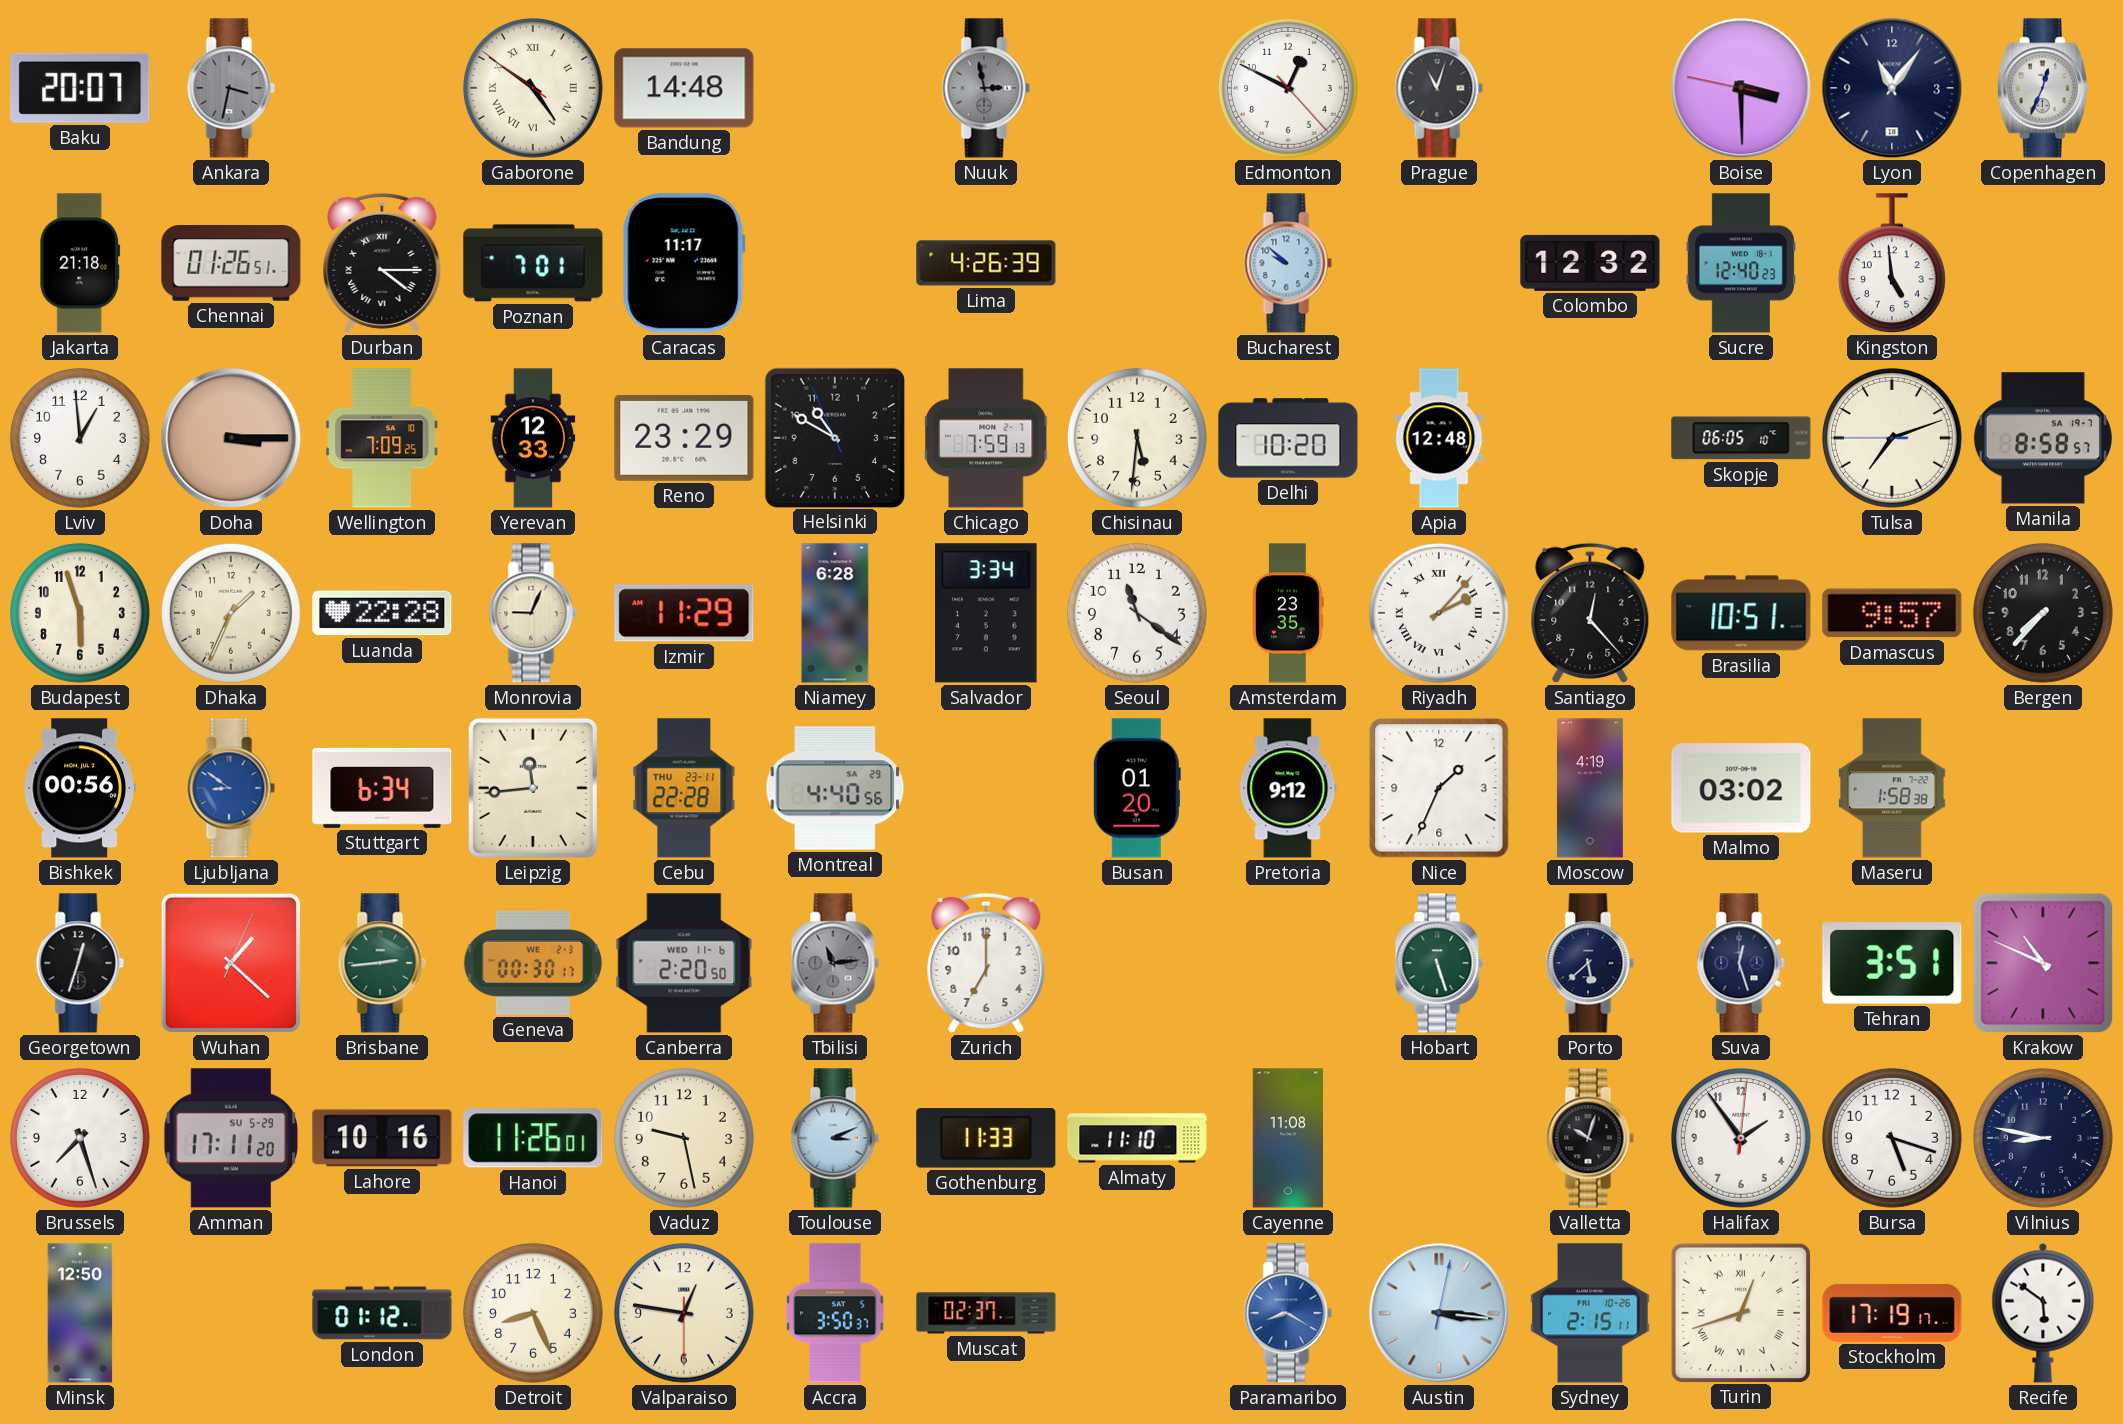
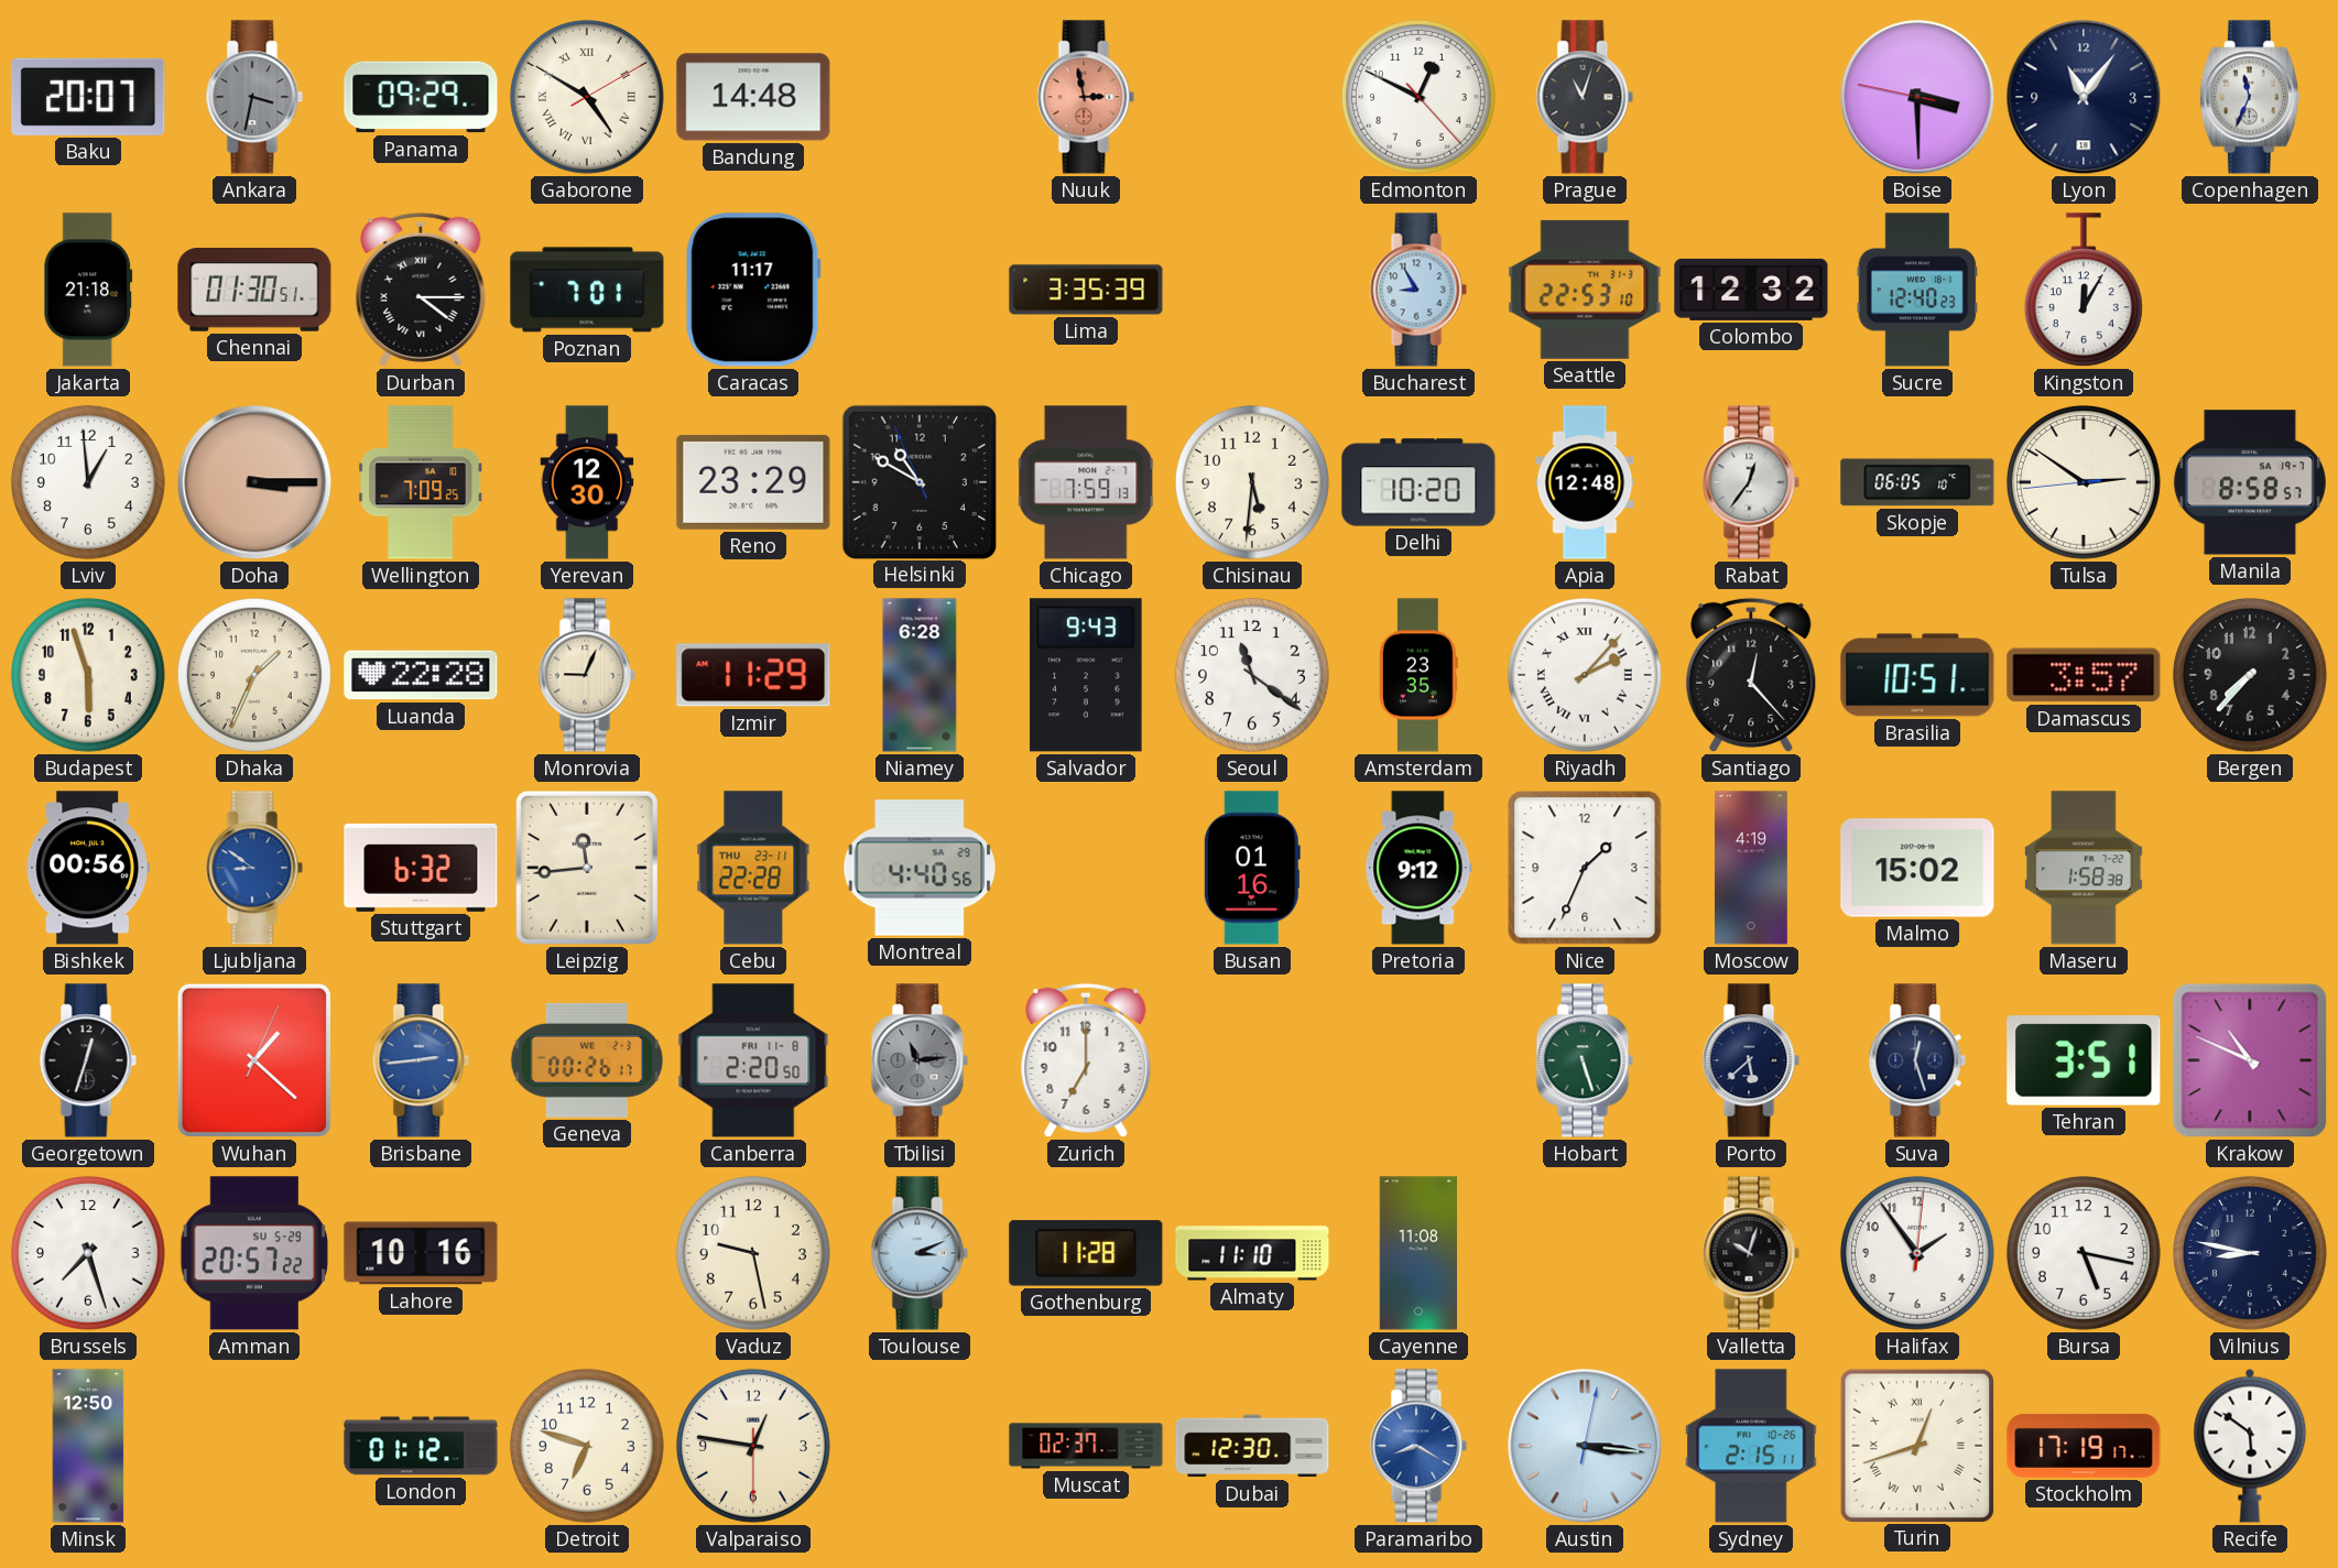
Panama: none -> 09:29
Gaborone: 4:50:51 -> 4:50:10
Nuuk dial: grey -> salmon
Copenhagen: 12:34 -> 11:34
Chennai: 01:26 -> 01:30
Lima: 4:26 -> 3:35
Bucharest: 9:52 -> 8:55
Seattle: none -> 22:53
Kingston: 4:59 -> 12:05
Yerevan: 12:33 -> 12:30
Rabat: none -> 12:36
Tulsa: 7:11 -> 2:50
Salvador: 3:34 -> 9:43
Damascus: 9:57 -> 3:57
Stuttgart: 6:34 -> 6:32
Busan: 01:20 -> 01:16
Malmo: 03:02 -> 15:02
Brisbane dial: green -> blue
Geneva: 00:30 -> 00:26
Canberra date: WED 11-6 -> FRI 11-8
Amman: 17:11 -> 20:57
Hanoi: 11:26 -> none
Gothenburg: 11:33 -> 11:28
Bursa: 5:18 -> 5:17
Detroit: 8:26 -> 6:48
Accra: 3:50 -> none
Dubai: none -> 12:30
